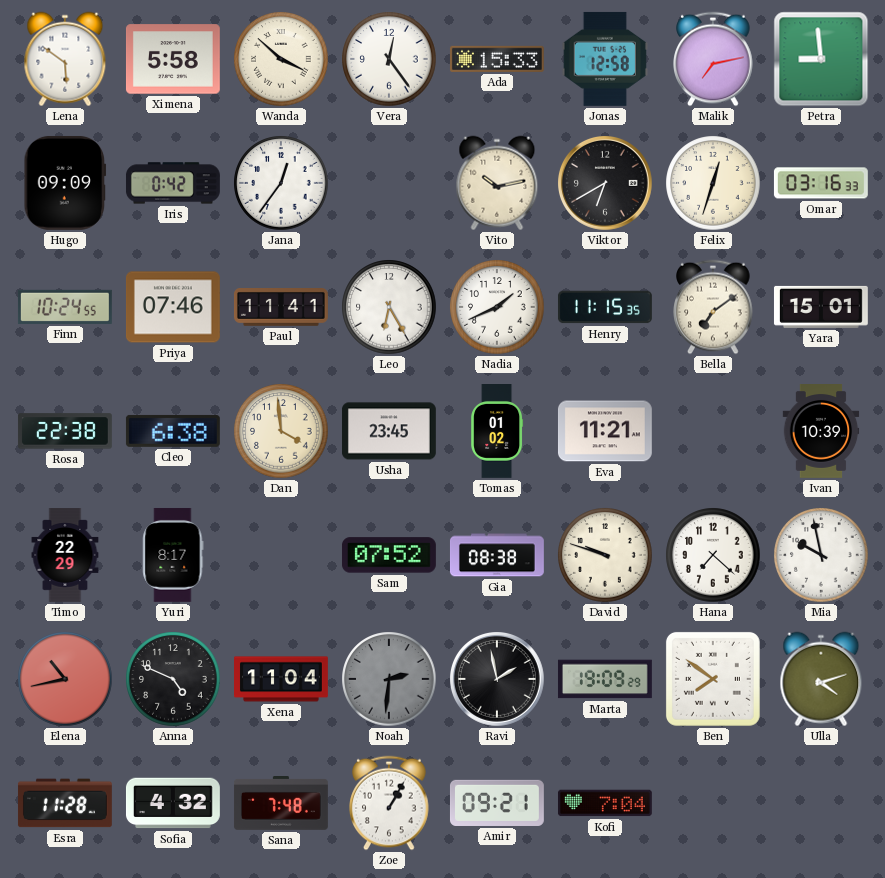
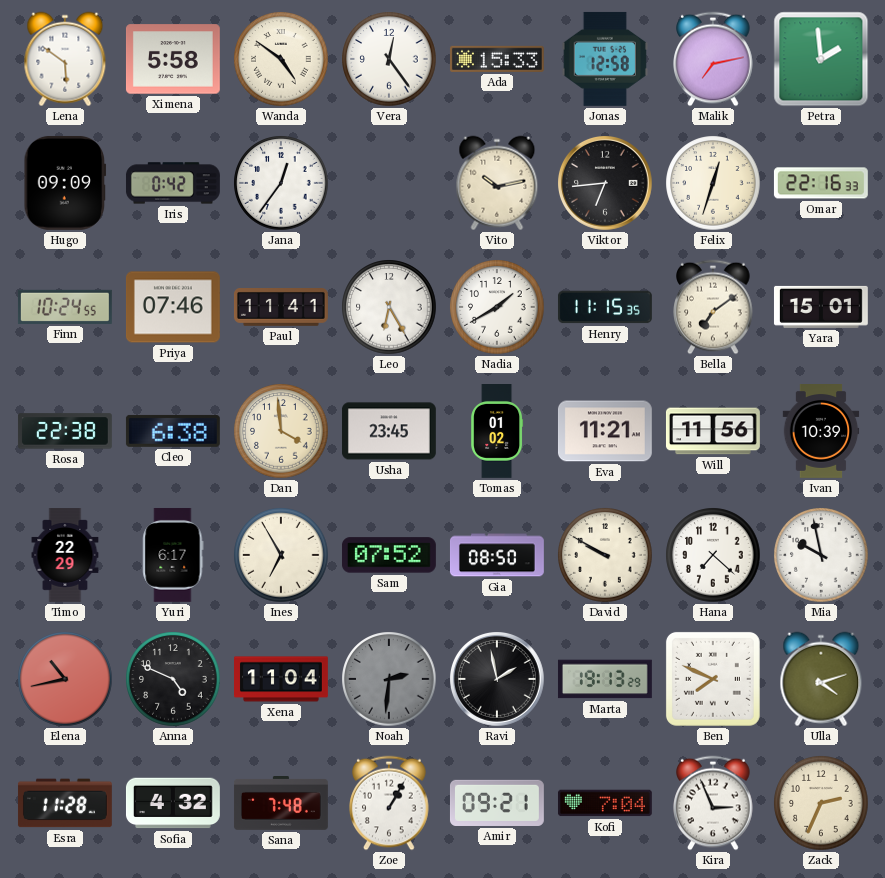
Wanda: 3:52 -> 4:51
Petra: 8:59 -> 1:59
Viktor: 6:40 -> 6:44
Omar: 03:16 -> 22:16
Nadia: 1:41 -> 1:40
Will: none -> 11:56
Yuri: 8:17 -> 6:17
Ines: none -> 6:55
Gia: 08:38 -> 08:50
David: 9:48 -> 9:50
Marta: 19:09 -> 19:13
Ben: 7:51 -> 7:49
Kira: none -> 2:56
Zack: none -> 2:34
